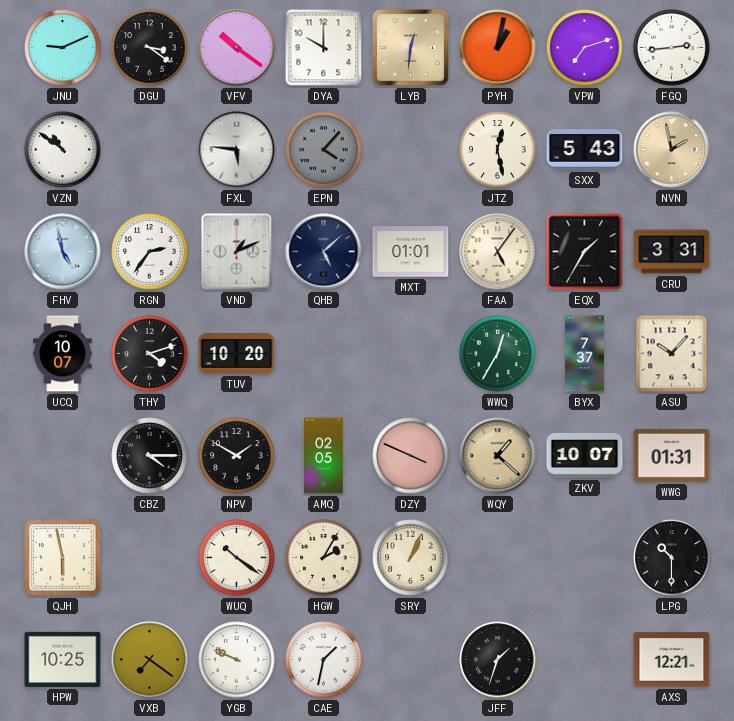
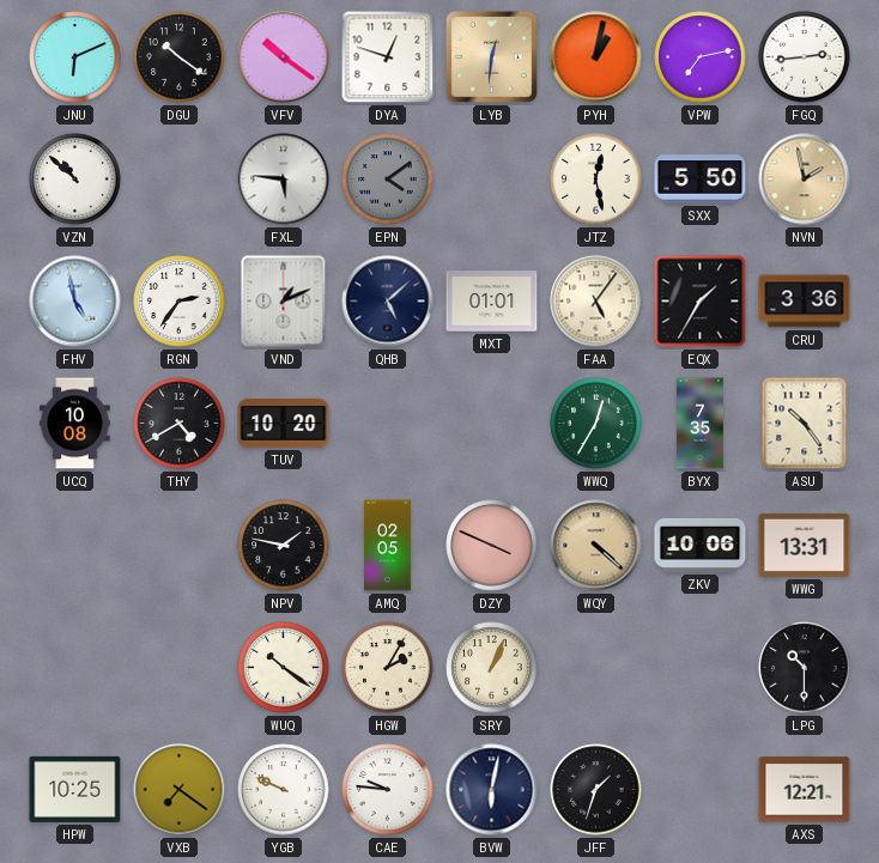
JNU: 9:11 -> 6:11
DGU: 3:21 -> 10:21
DYA: 10:00 -> 12:48
VPW: 7:12 -> 7:13
VZN: 10:51 -> 10:52
EPN: 4:07 -> 4:09
SXX: 5:43 -> 5:50
CRU: 3:31 -> 3:36
UCQ: 10:07 -> 10:08
THY: 4:12 -> 4:40
BYX: 7:37 -> 7:35
ASU: 10:07 -> 10:24
CBZ: 4:15 -> none
NPV: 1:50 -> 1:47
WQY: 1:22 -> 4:22
ZKV: 10:07 -> 10:06
WWG: 01:31 -> 13:31
QJH: 5:58 -> none
CAE: 1:32 -> 9:46
BVW: none -> 6:02
